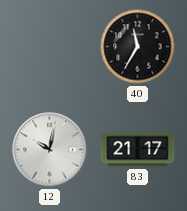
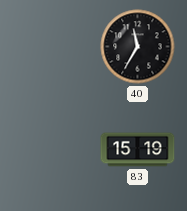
12: 10:02 -> none
83: 21:17 -> 15:19
